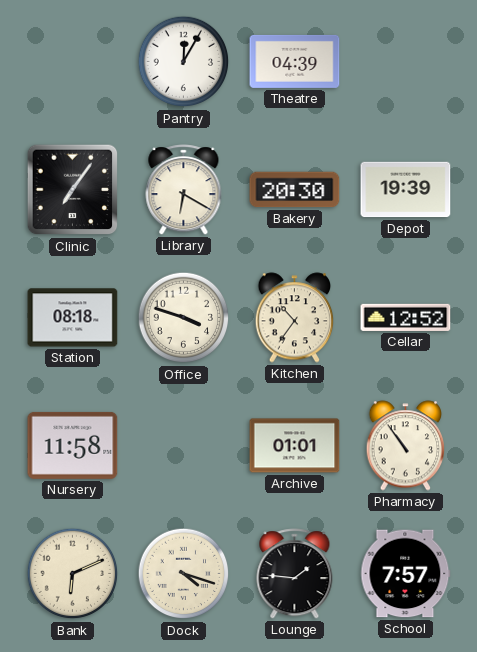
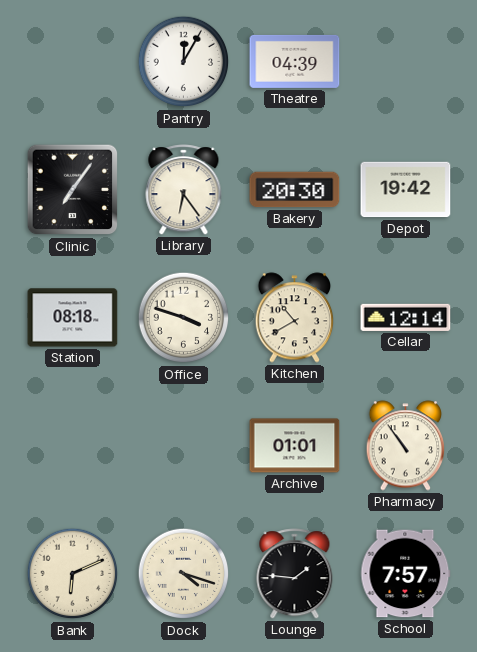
Library: 6:20 -> 6:24
Depot: 19:39 -> 19:42
Kitchen: 10:36 -> 10:40
Cellar: 12:52 -> 12:14
Nursery: 11:58 -> none
